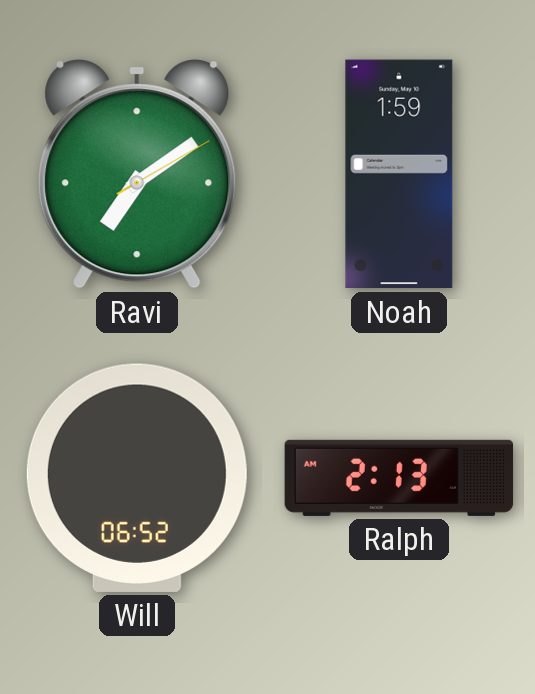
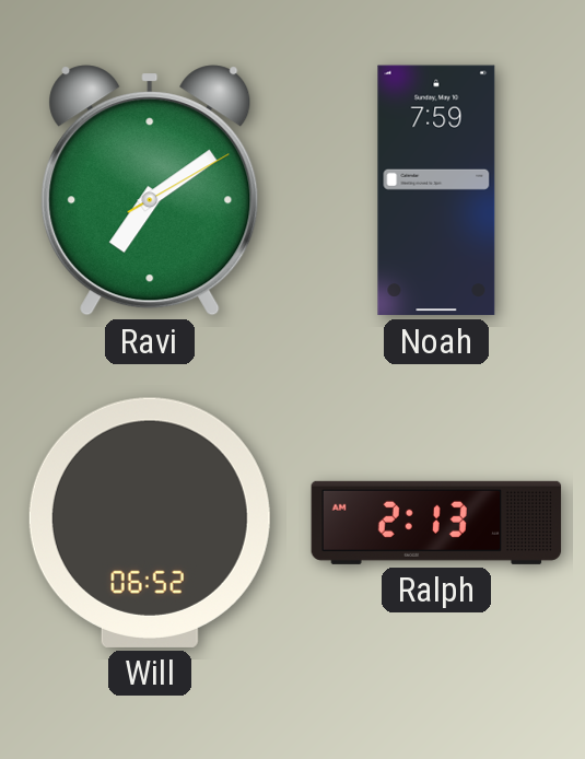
Noah: 1:59 -> 7:59
